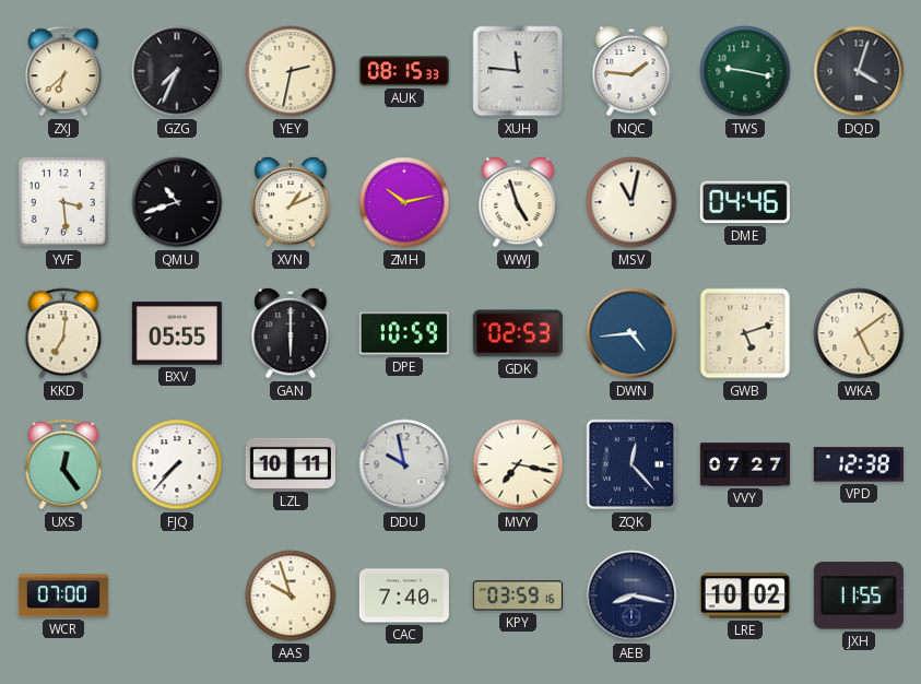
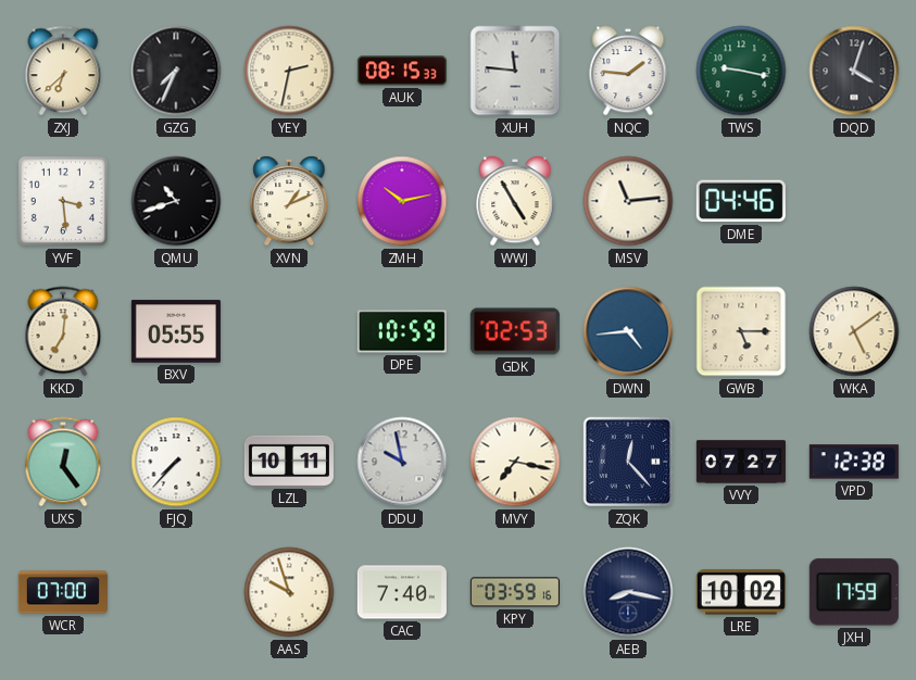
WWJ: 4:57 -> 4:55
MSV: 11:02 -> 11:14
GAN: 6:00 -> none
GWB: 5:12 -> 5:15
JXH: 11:55 -> 17:59
